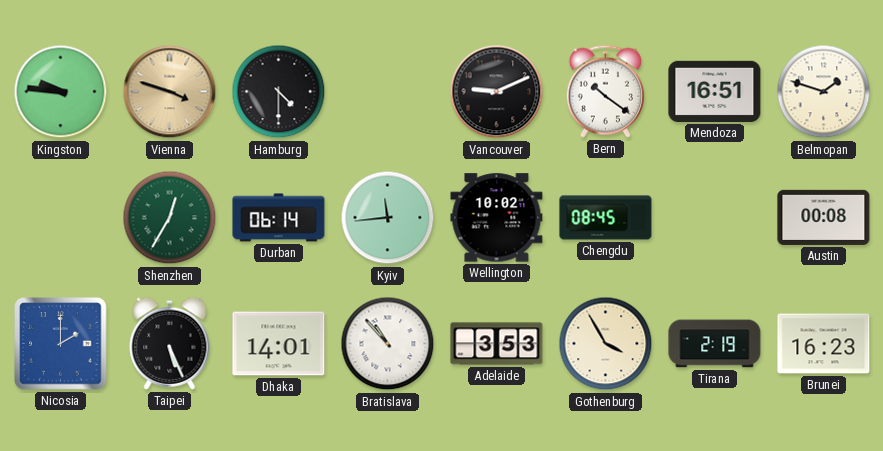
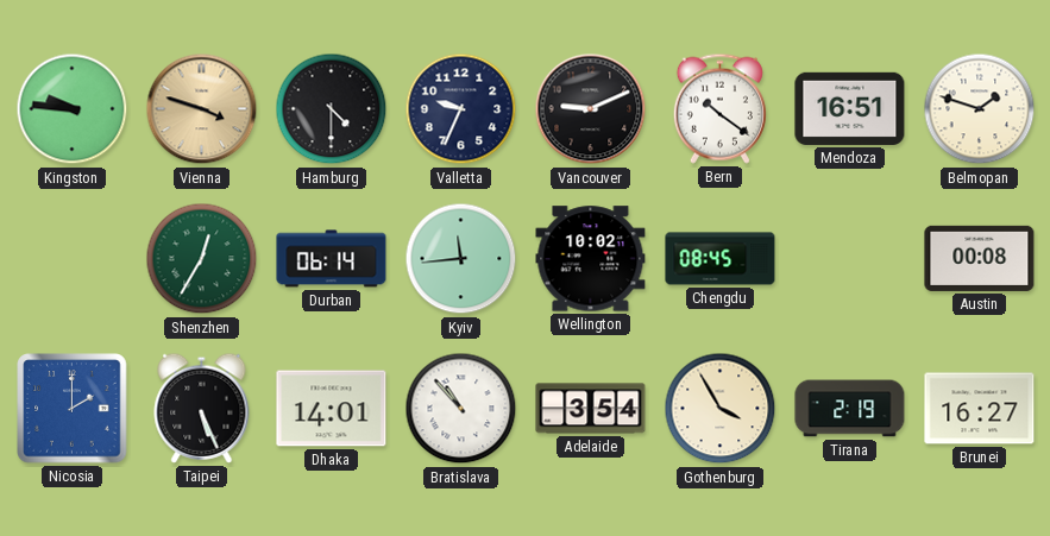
Valletta: none -> 9:34
Adelaide: 3:53 -> 3:54
Brunei: 16:23 -> 16:27
